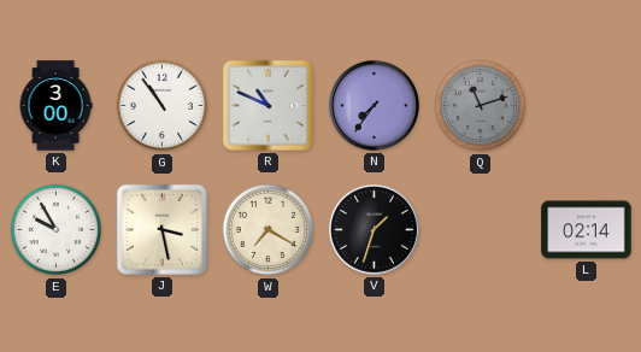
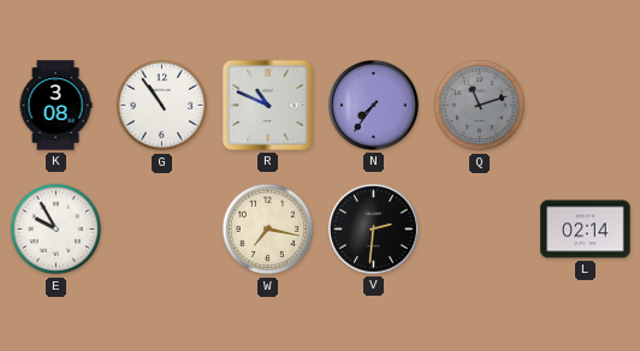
K: 3:00 -> 3:08
J: 3:28 -> none
W: 7:20 -> 7:17
V: 1:33 -> 2:31
